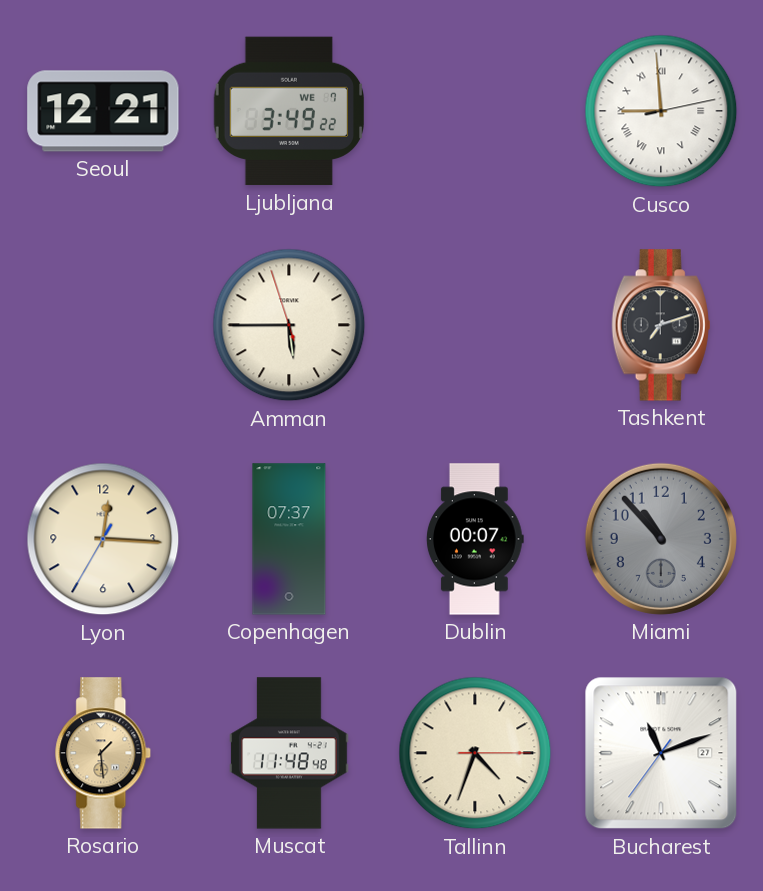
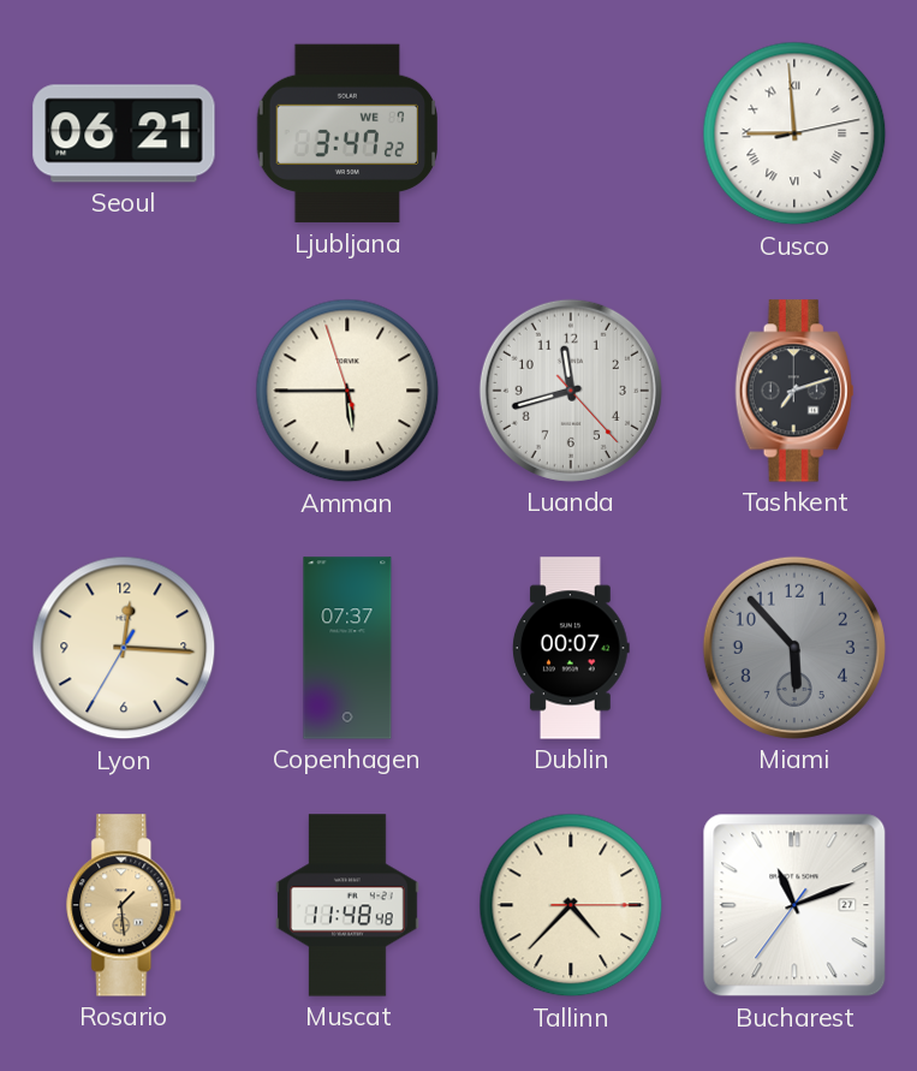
Seoul: 12:21 -> 06:21
Ljubljana: 3:49 -> 3:47
Luanda: none -> 11:42
Miami: 10:53 -> 5:53
Tallinn: 4:33 -> 4:37
